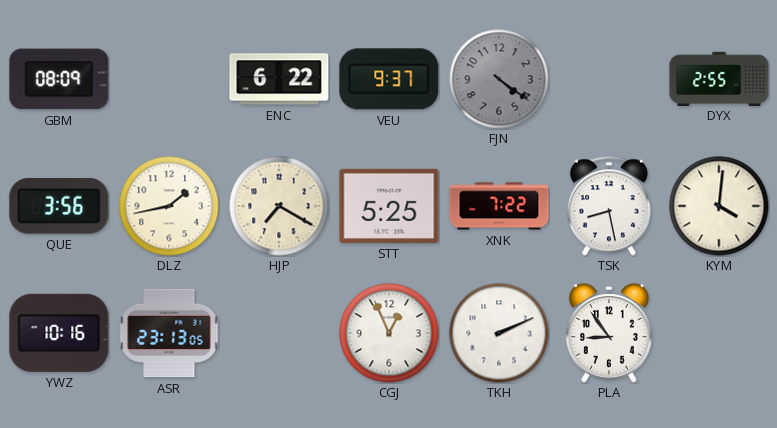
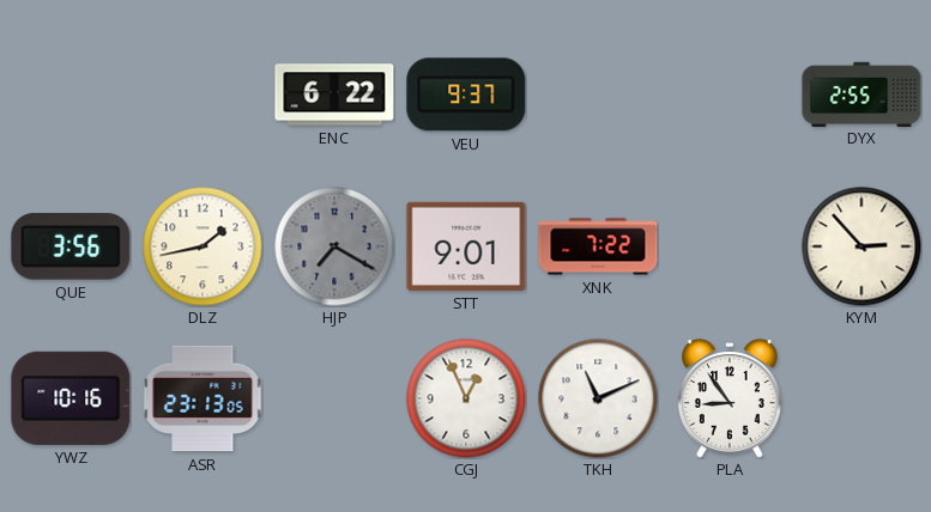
GBM: 08:09 -> none
FJN: 4:21 -> none
HJP dial: cream -> grey
STT: 5:25 -> 9:01
TSK: 8:28 -> none
KYM: 4:01 -> 2:53
TKH: 2:11 -> 11:11
